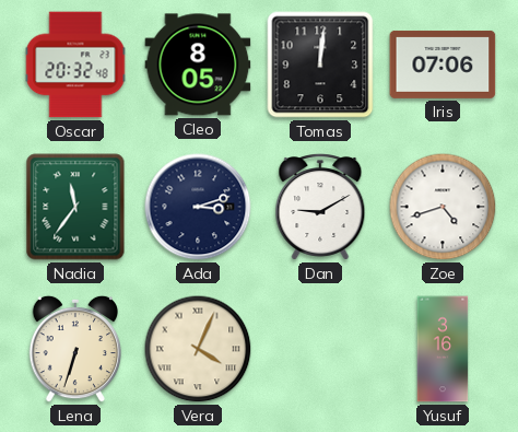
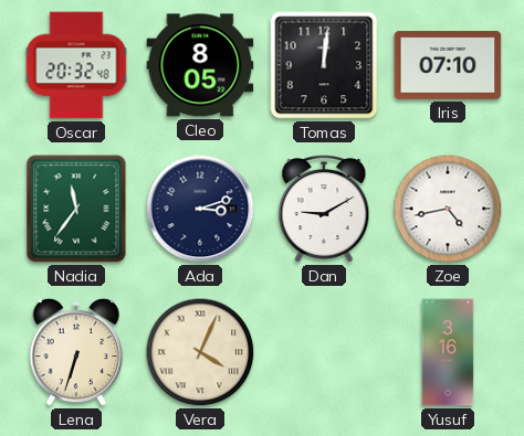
Iris: 07:06 -> 07:10
Zoe: 4:42 -> 4:43
